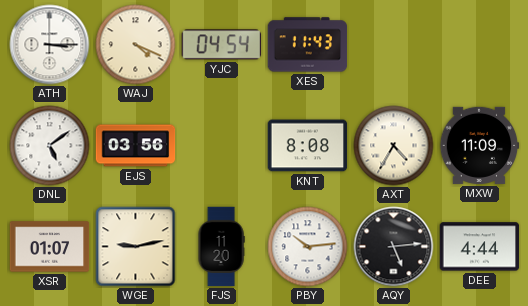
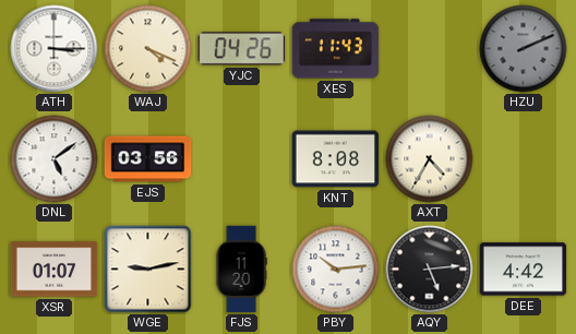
YJC: 04:54 -> 04:26
HZU: none -> 2:11
MXW: 11:09 -> none
DEE: 4:44 -> 4:42
